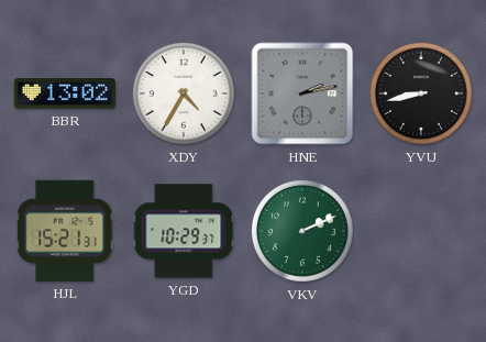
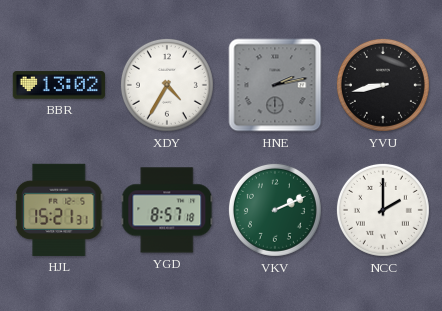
YGD: 10:29 -> 8:57
NCC: none -> 2:00
